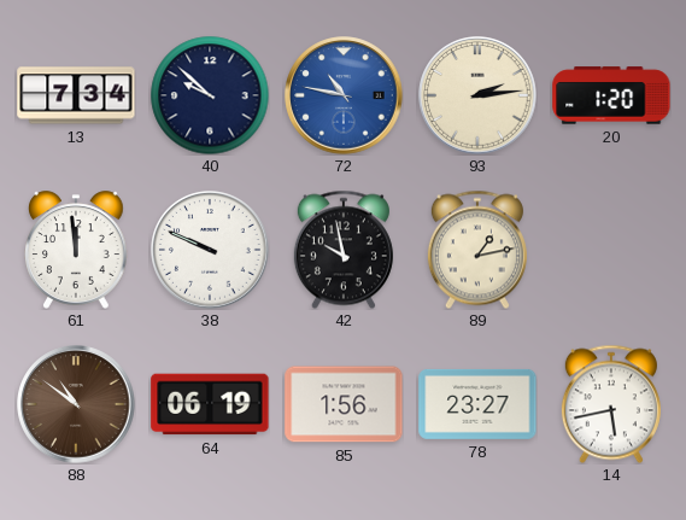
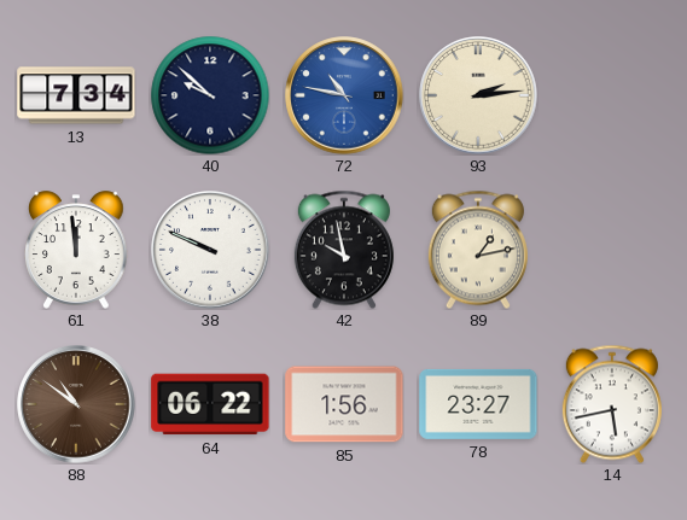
20: 1:20 -> none
64: 06:19 -> 06:22
